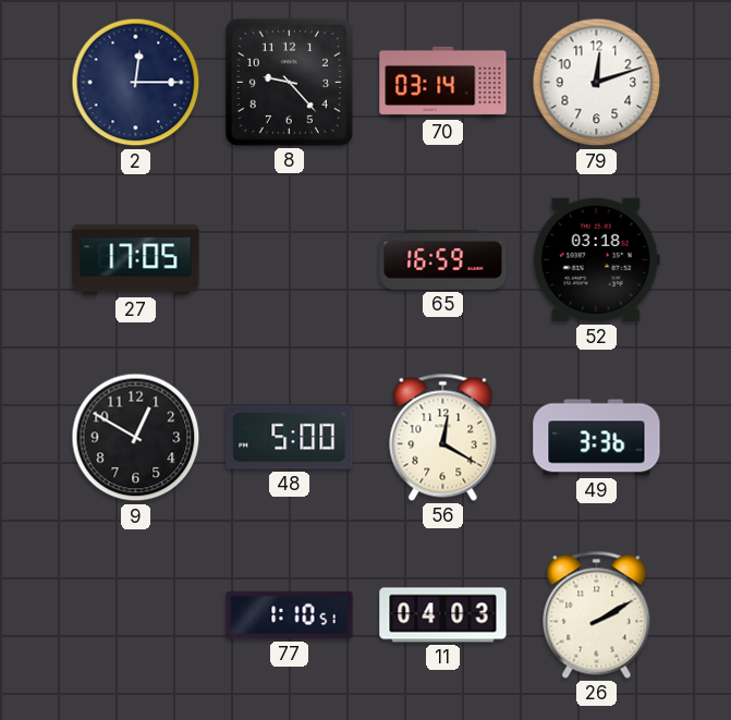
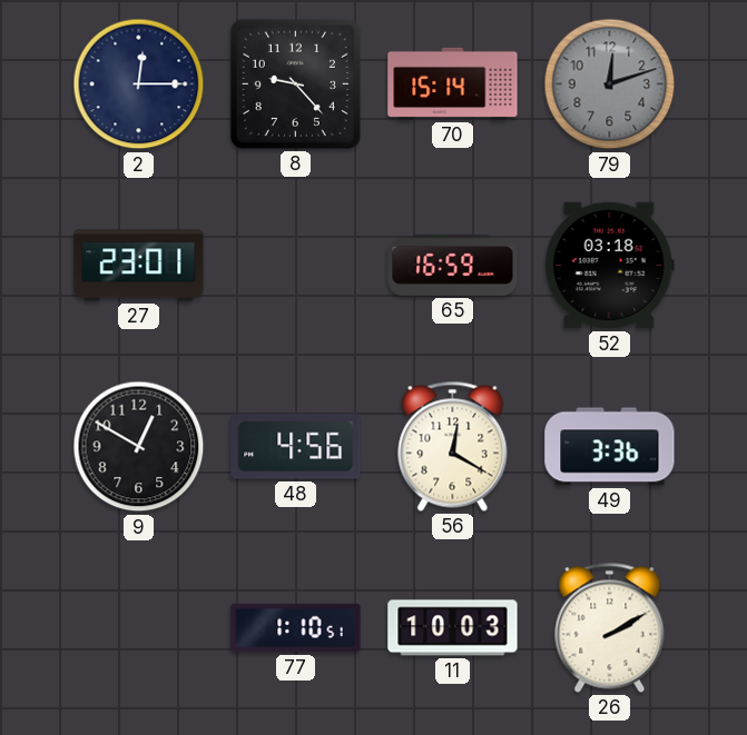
70: 03:14 -> 15:14
79 dial: white -> grey
27: 17:05 -> 23:01
48: 5:00 -> 4:56
11: 04:03 -> 10:03
